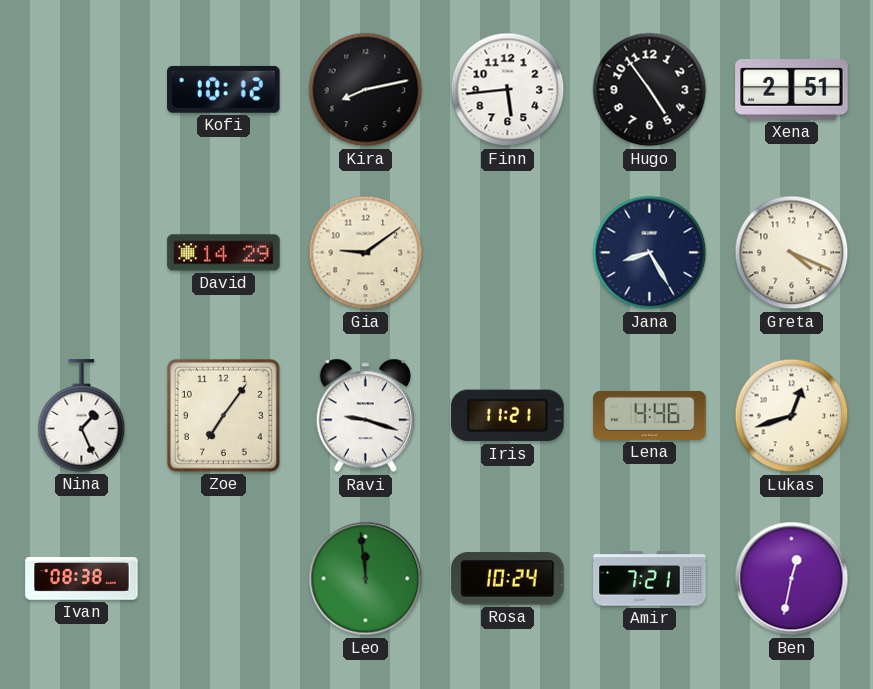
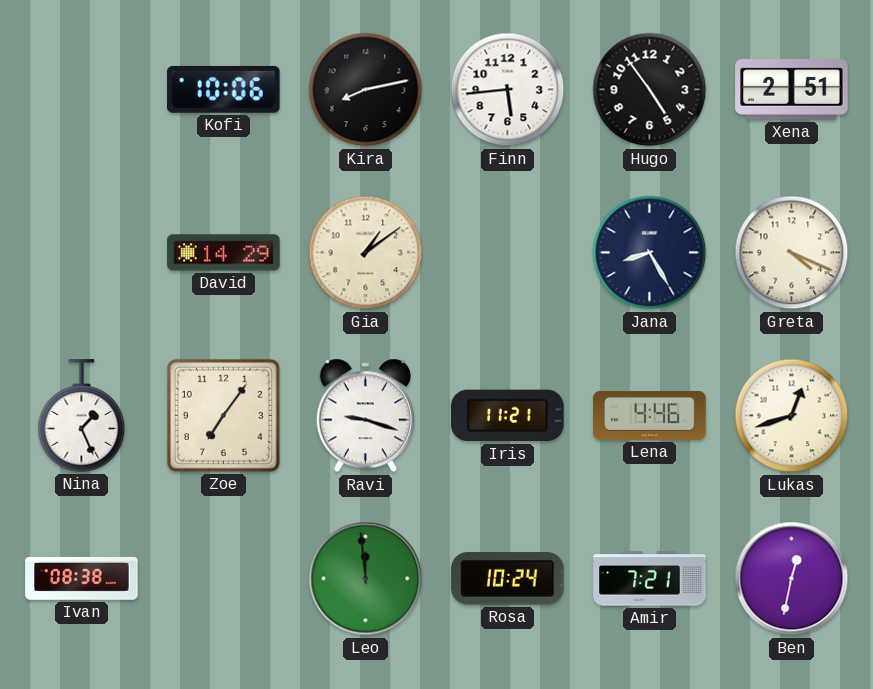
Kofi: 10:12 -> 10:06
Gia: 9:09 -> 1:09
